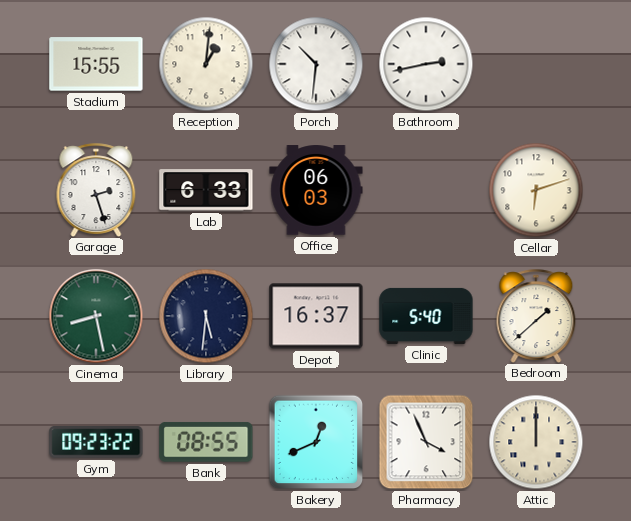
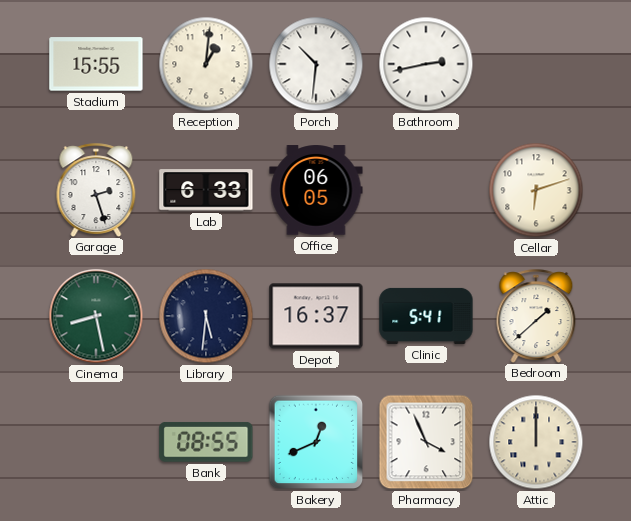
Office: 06:03 -> 06:05
Clinic: 5:40 -> 5:41
Gym: 09:23 -> none
